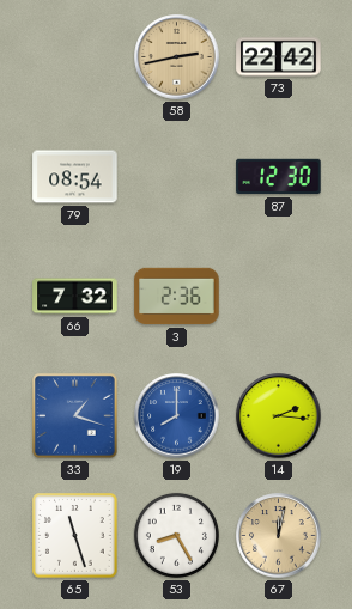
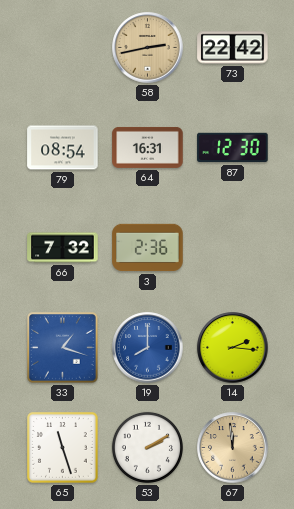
64: none -> 16:31
53: 8:25 -> 2:10
67: 12:02 -> 11:59
